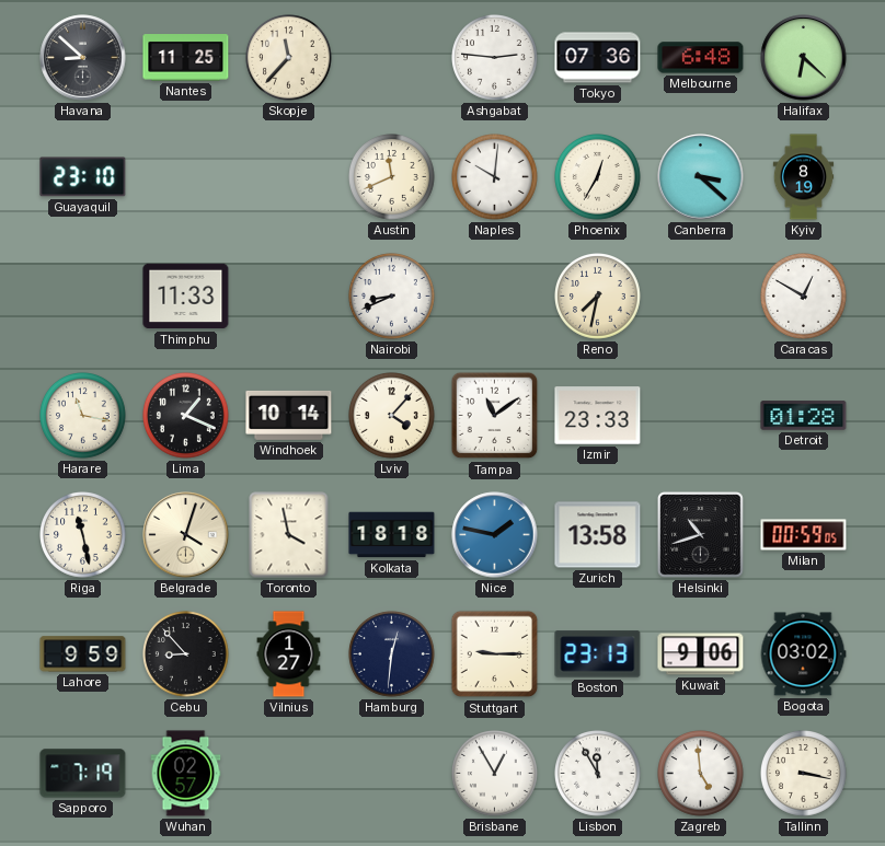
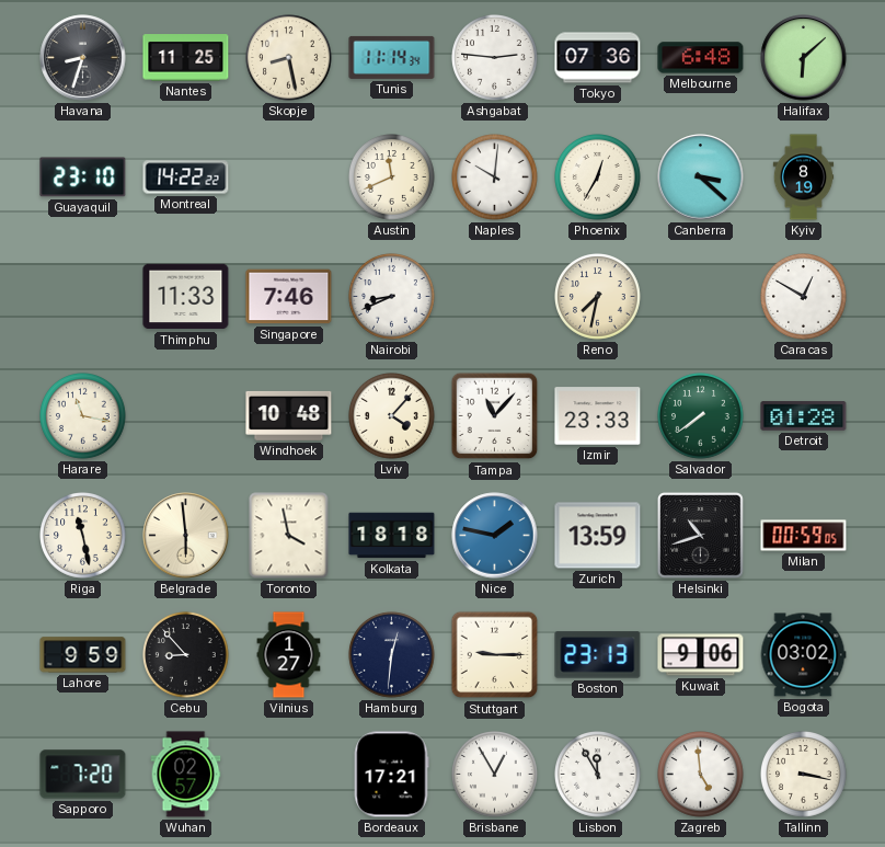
Havana: 8:52 -> 8:33
Skopje: 11:37 -> 8:28
Tunis: none -> 11:14
Halifax: 6:22 -> 6:08
Montreal: none -> 14:22
Singapore: none -> 7:46
Lima: 1:19 -> none
Windhoek: 10:14 -> 10:48
Tampa: 11:09 -> 11:07
Salvador: none -> 7:39
Belgrade: 4:03 -> 5:59
Zurich: 13:58 -> 13:59
Sapporo: 7:19 -> 7:20
Bordeaux: none -> 17:21
